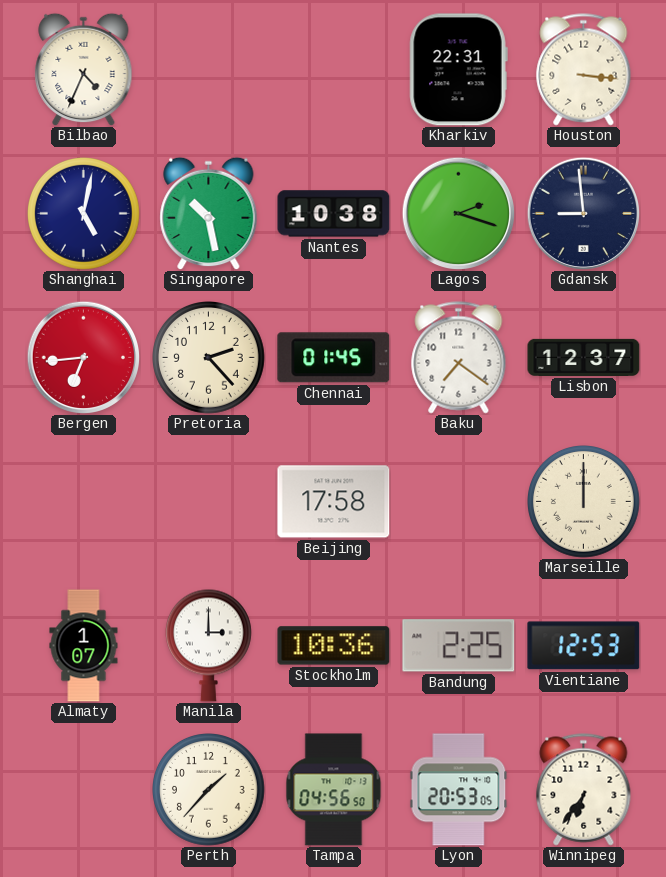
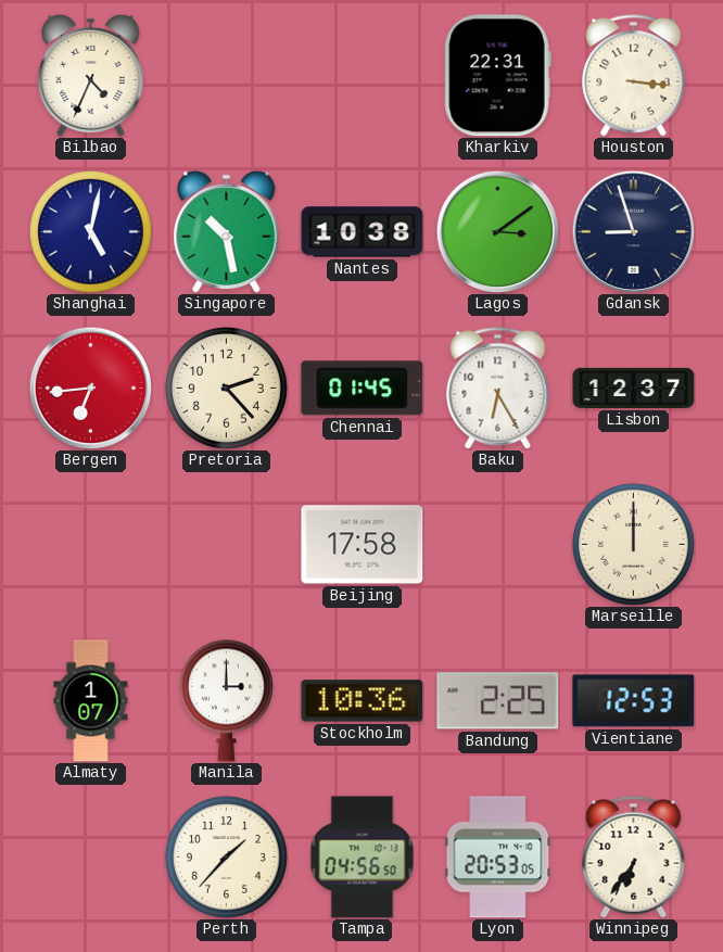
Lagos: 2:18 -> 3:09
Gdansk: 8:59 -> 8:57
Baku: 7:21 -> 6:25
